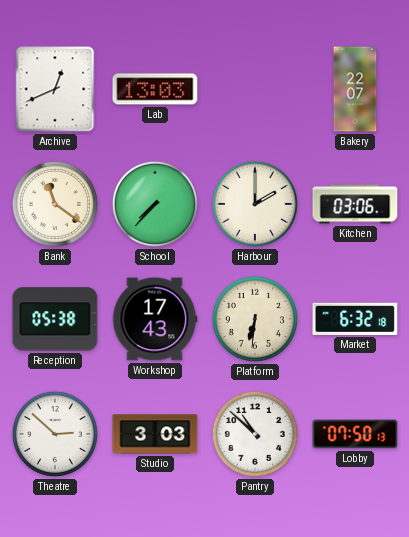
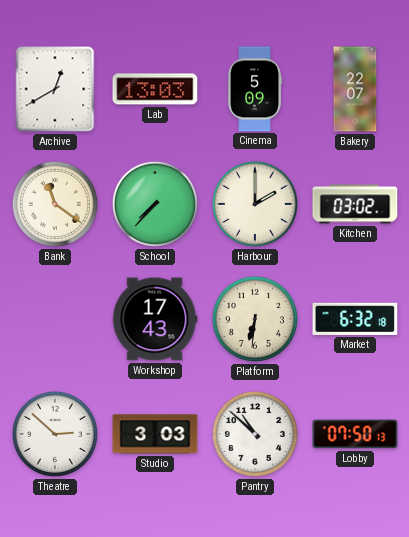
Archive: 12:41 -> 12:40
Cinema: none -> 5:09
Kitchen: 03:06 -> 03:02
Reception: 05:38 -> none
